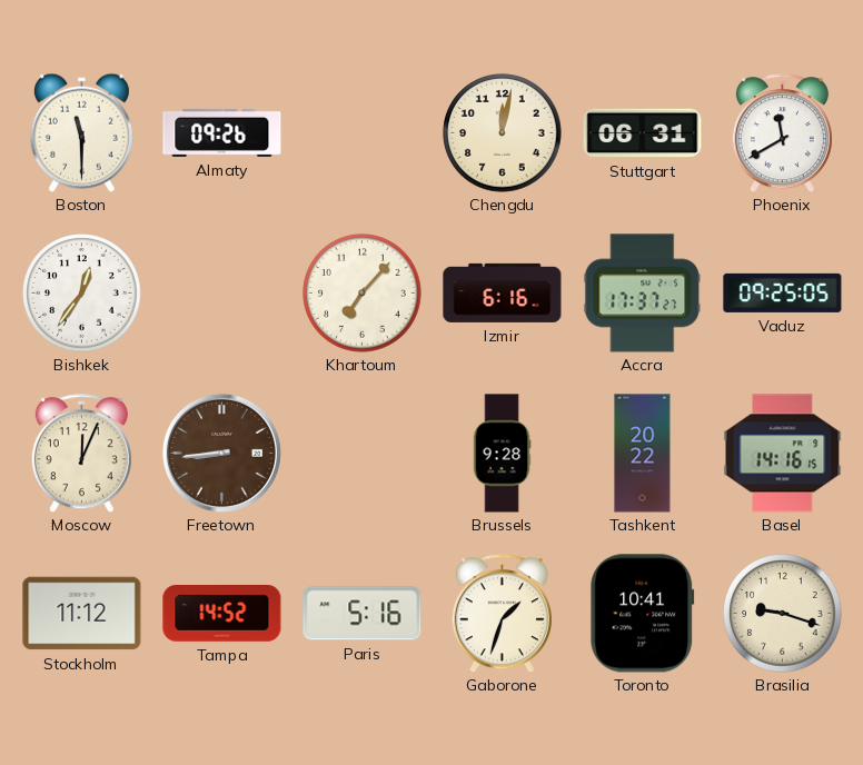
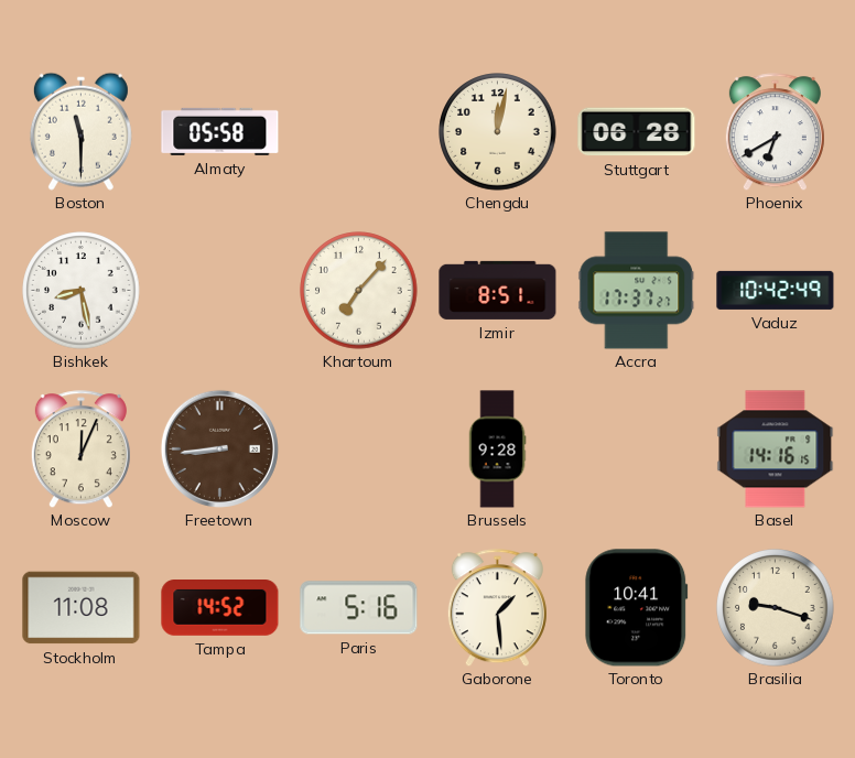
Almaty: 09:26 -> 05:58
Stuttgart: 06:31 -> 06:28
Phoenix: 11:40 -> 6:40
Bishkek: 12:36 -> 8:28
Izmir: 6:16 -> 8:51
Vaduz: 09:25 -> 10:42
Tashkent: 20:22 -> none
Stockholm: 11:12 -> 11:08
Gaborone: 1:33 -> 1:29
